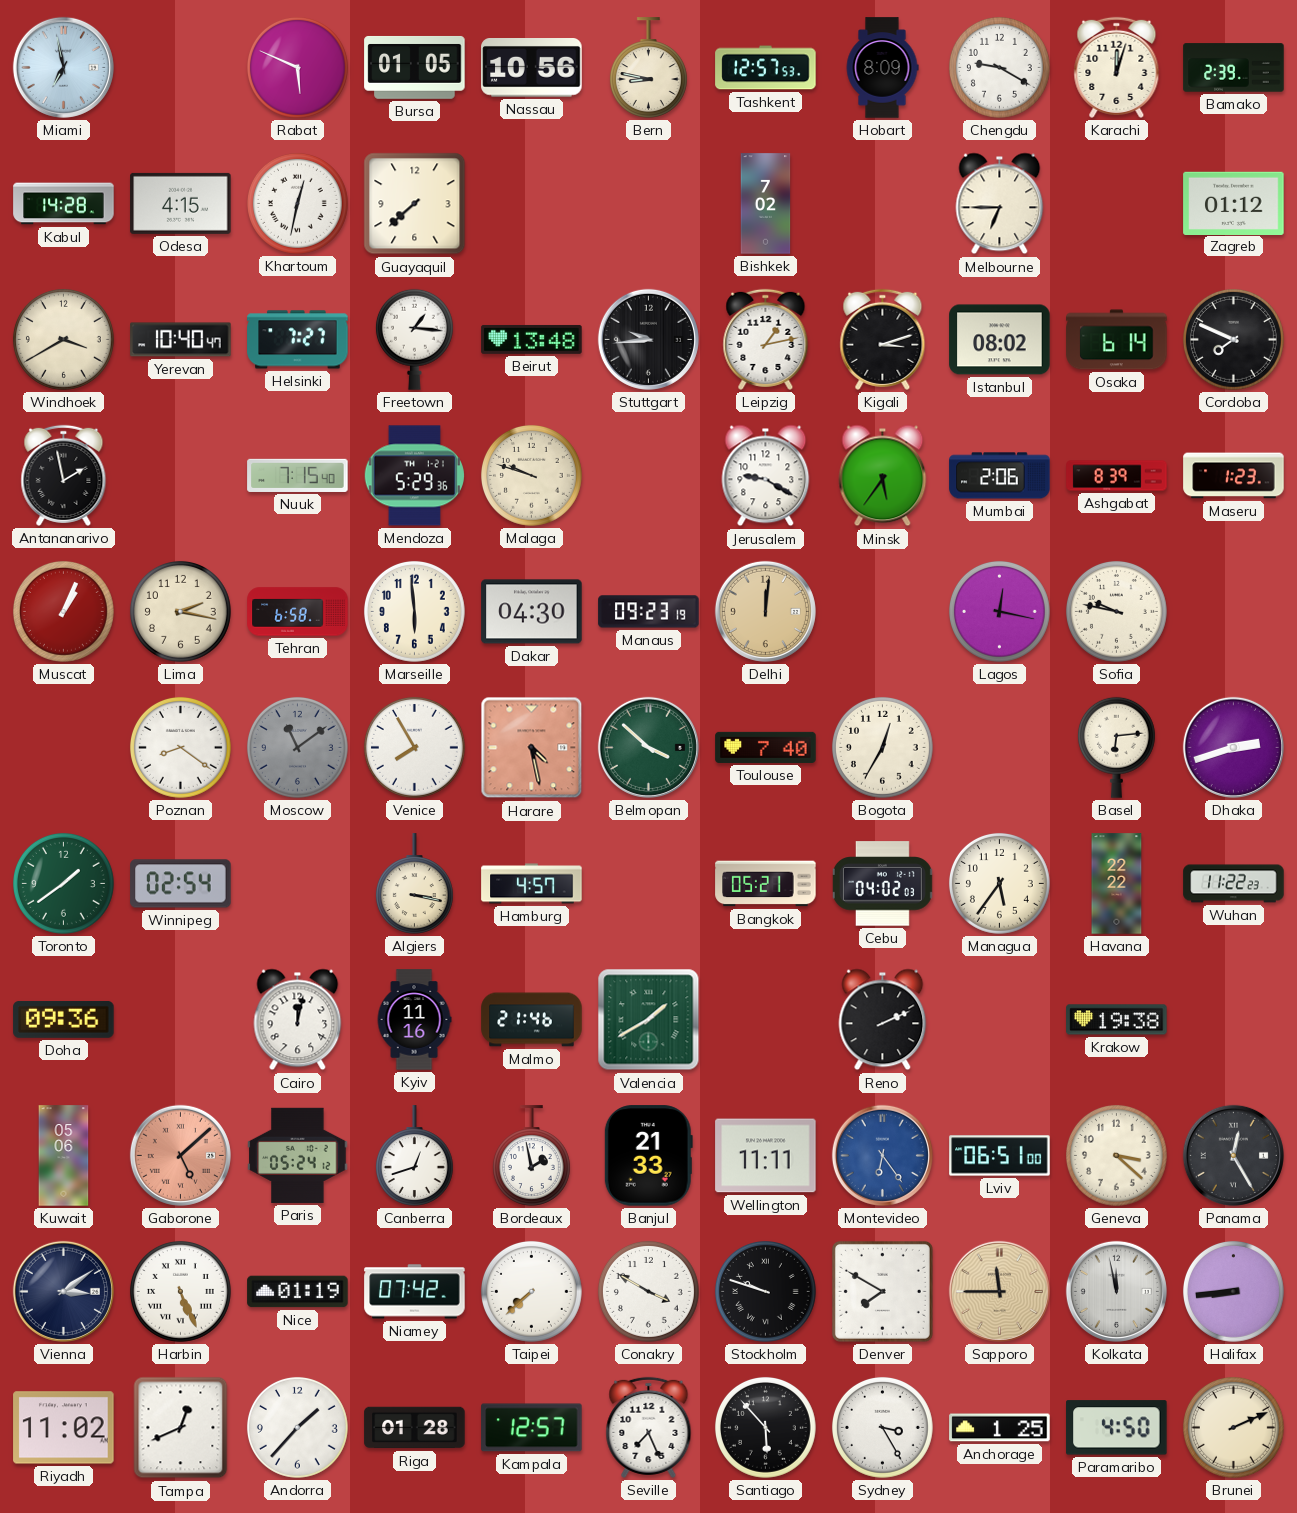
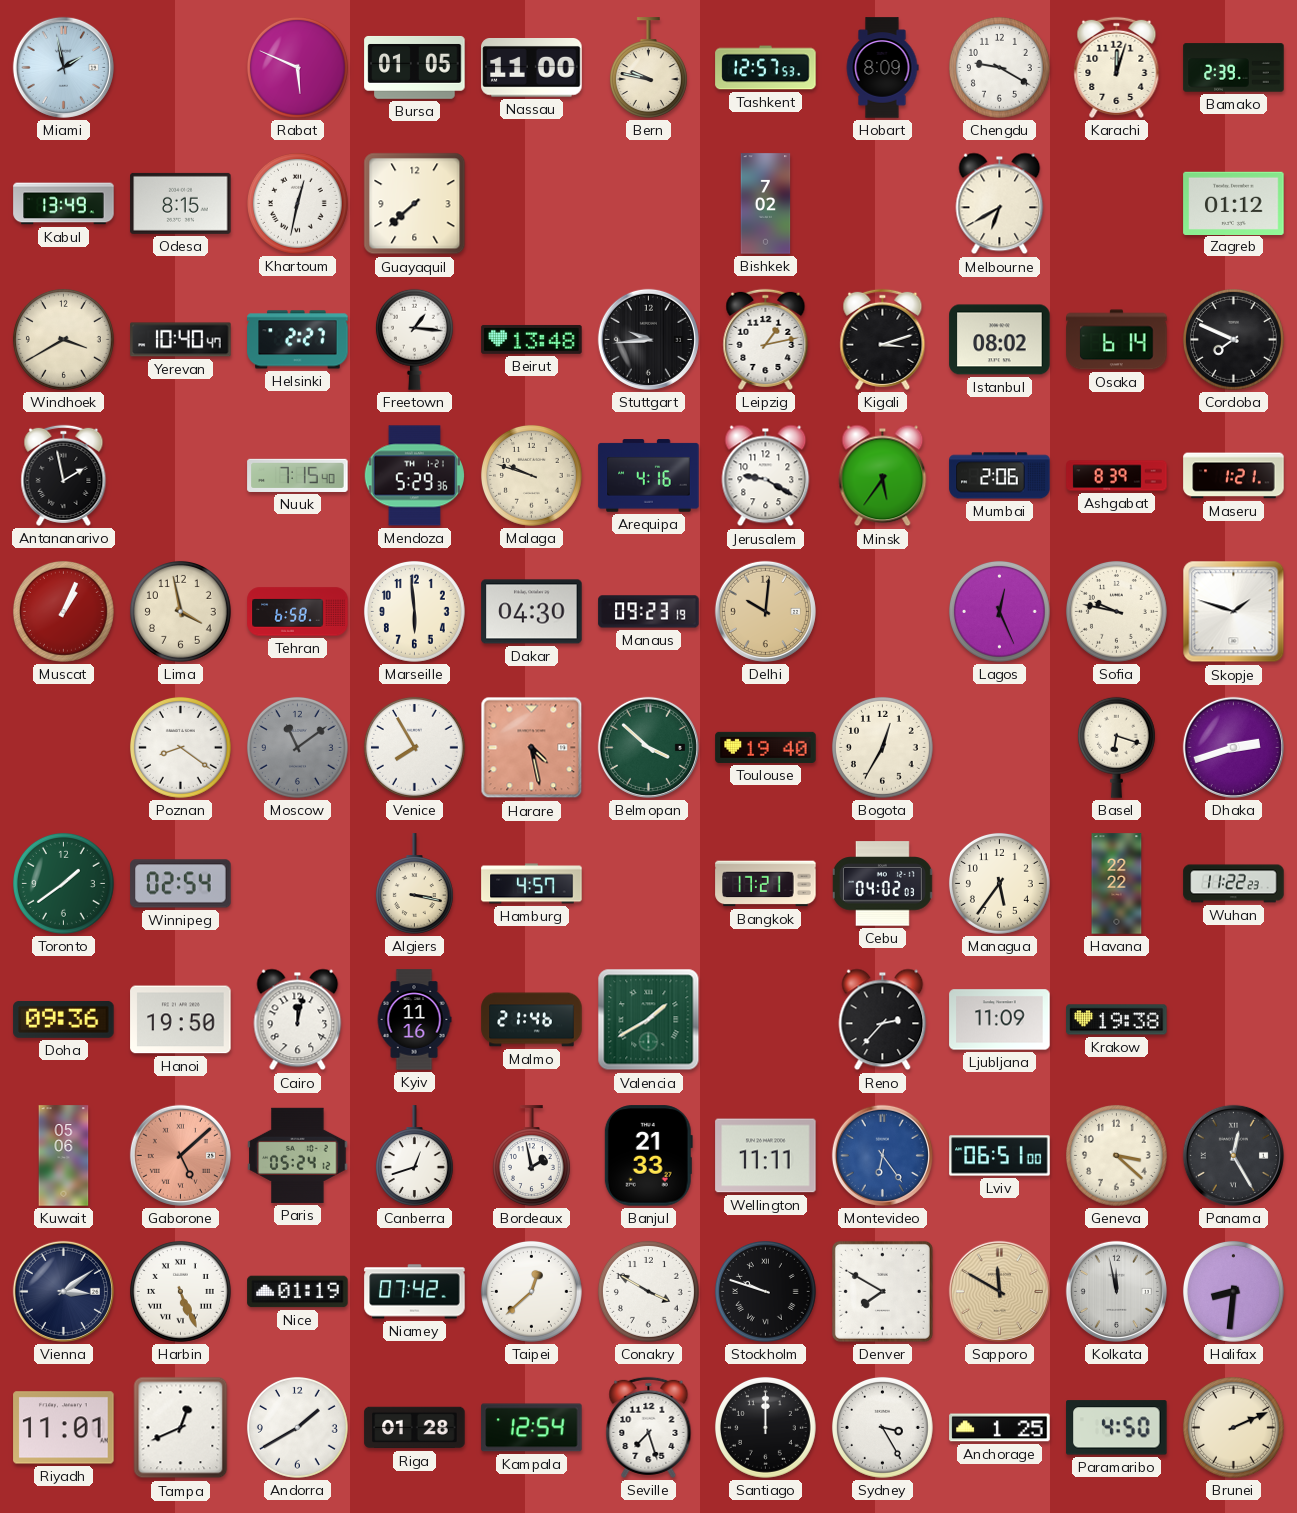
Miami: 6:58 -> 1:58
Nassau: 10:56 -> 11:00
Bern: 8:47 -> 9:47
Kabul: 14:28 -> 13:49
Odesa: 4:15 -> 8:15
Melbourne: 6:45 -> 6:40
Helsinki: 7:27 -> 2:27
Arequipa: none -> 4:16
Maseru: 1:23 -> 1:21
Lima: 2:17 -> 3:58
Delhi: 12:01 -> 10:01
Lagos: 12:17 -> 12:26
Skopje: none -> 1:48
Toulouse: 7:40 -> 19:40
Basel: 6:14 -> 6:18
Bangkok: 05:21 -> 17:21
Hanoi: none -> 19:50
Reno: 2:11 -> 2:37
Ljubljana: none -> 11:09
Taipei: 7:38 -> 12:38
Sapporo: 11:45 -> 11:50
Halifax: 8:44 -> 8:31
Riyadh: 11:02 -> 11:01
Andorra: 1:37 -> 1:40
Kampala: 12:57 -> 12:54
Seville: 7:26 -> 7:27
Santiago: 5:53 -> 12:00
